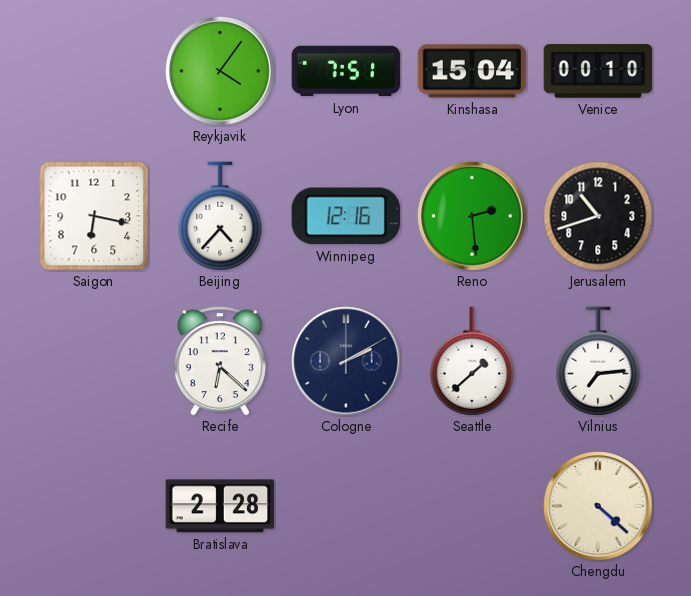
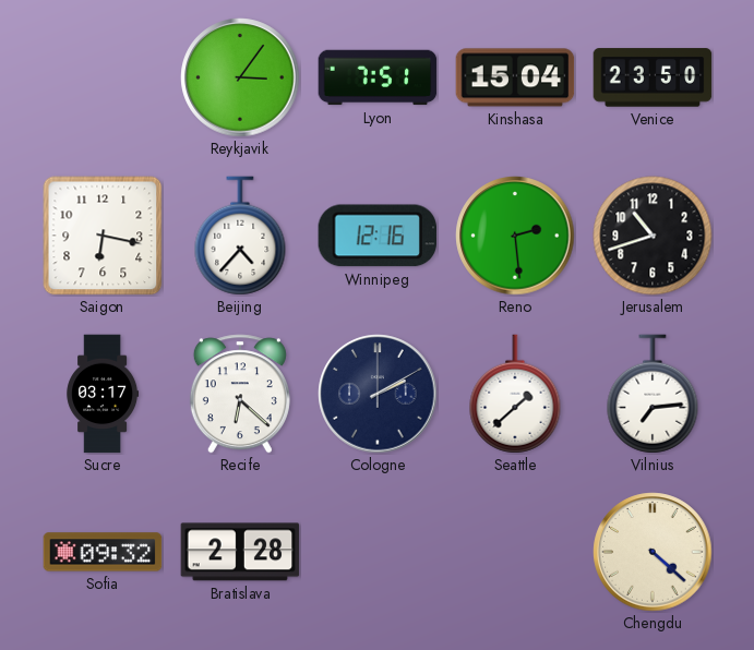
Reykjavik: 4:06 -> 3:06
Venice: 00:10 -> 23:50
Sucre: none -> 03:17
Sofia: none -> 09:32
